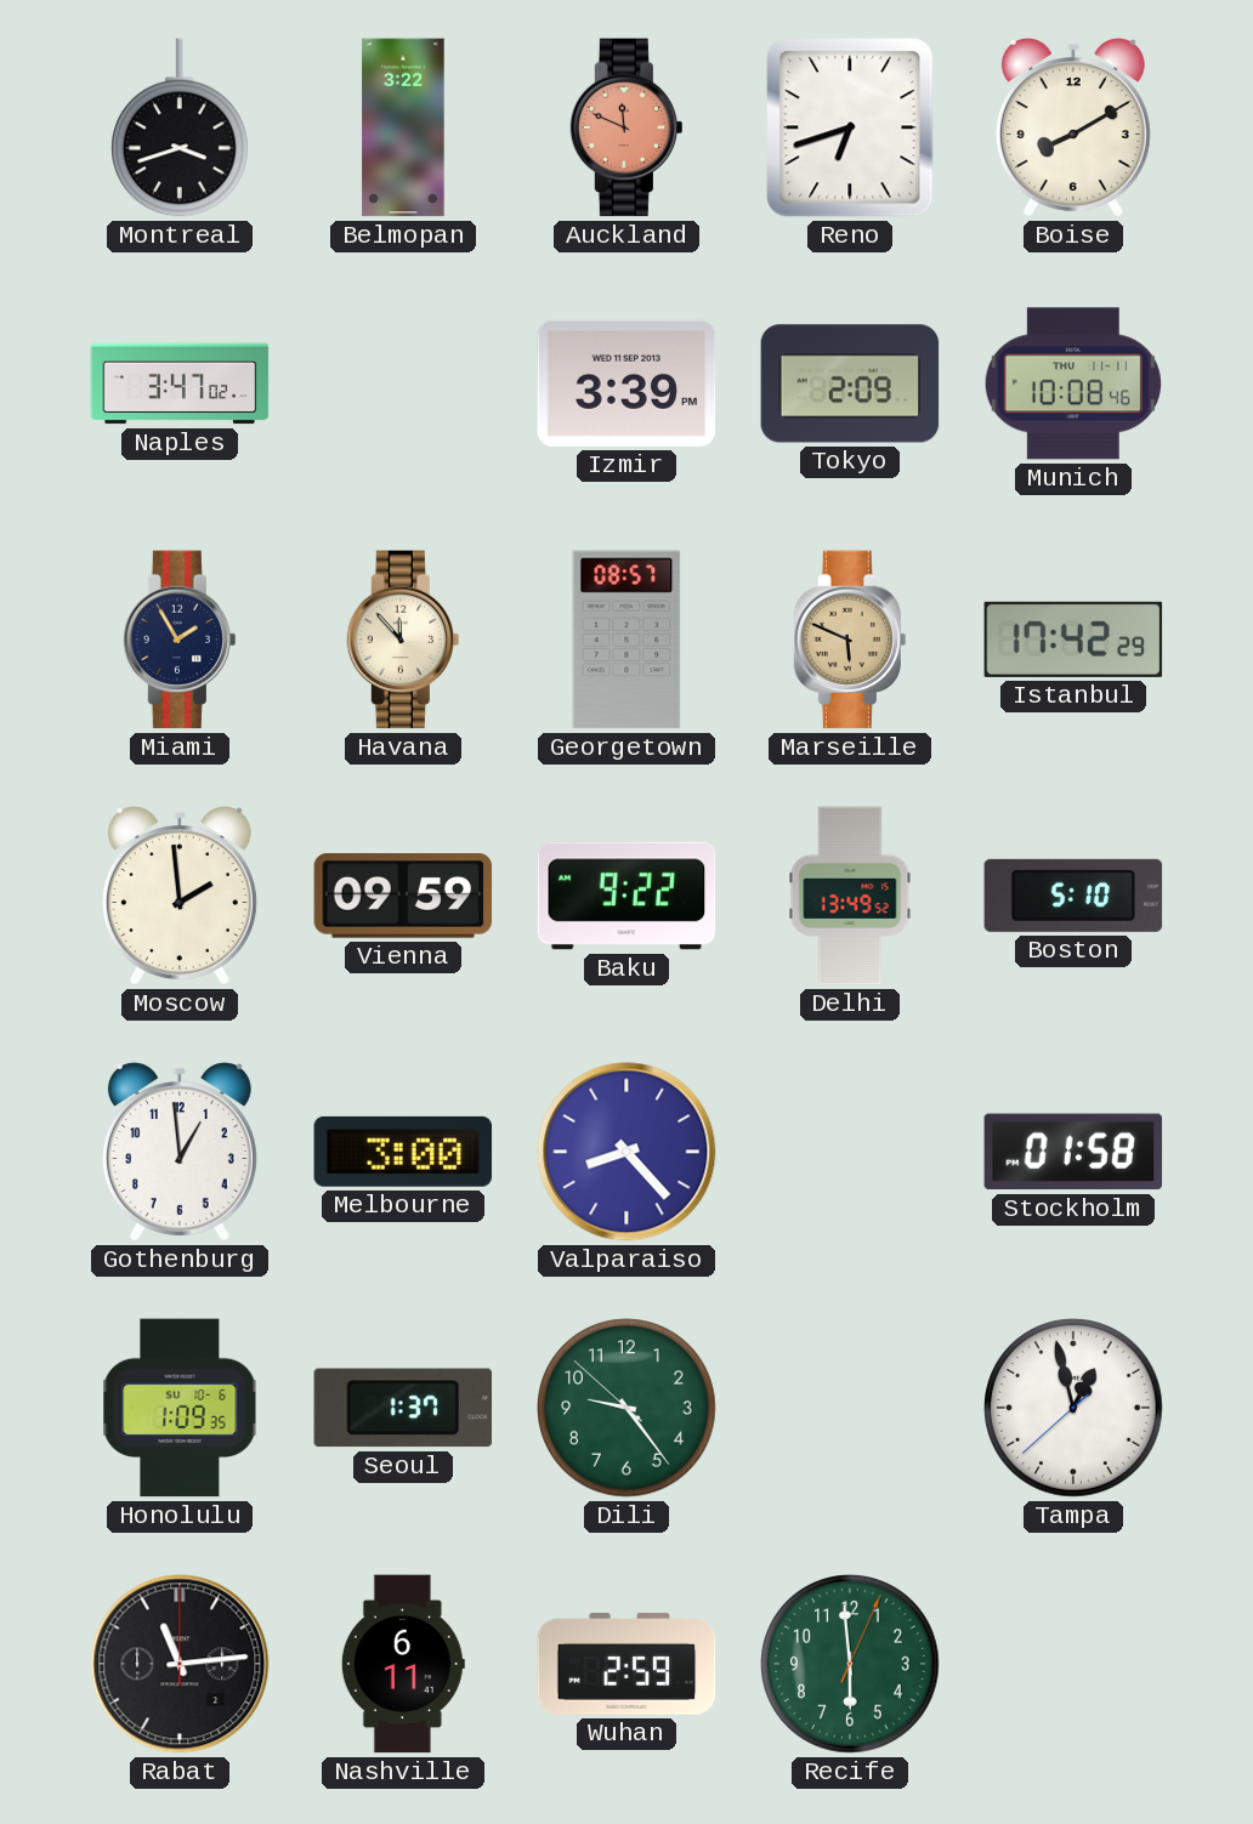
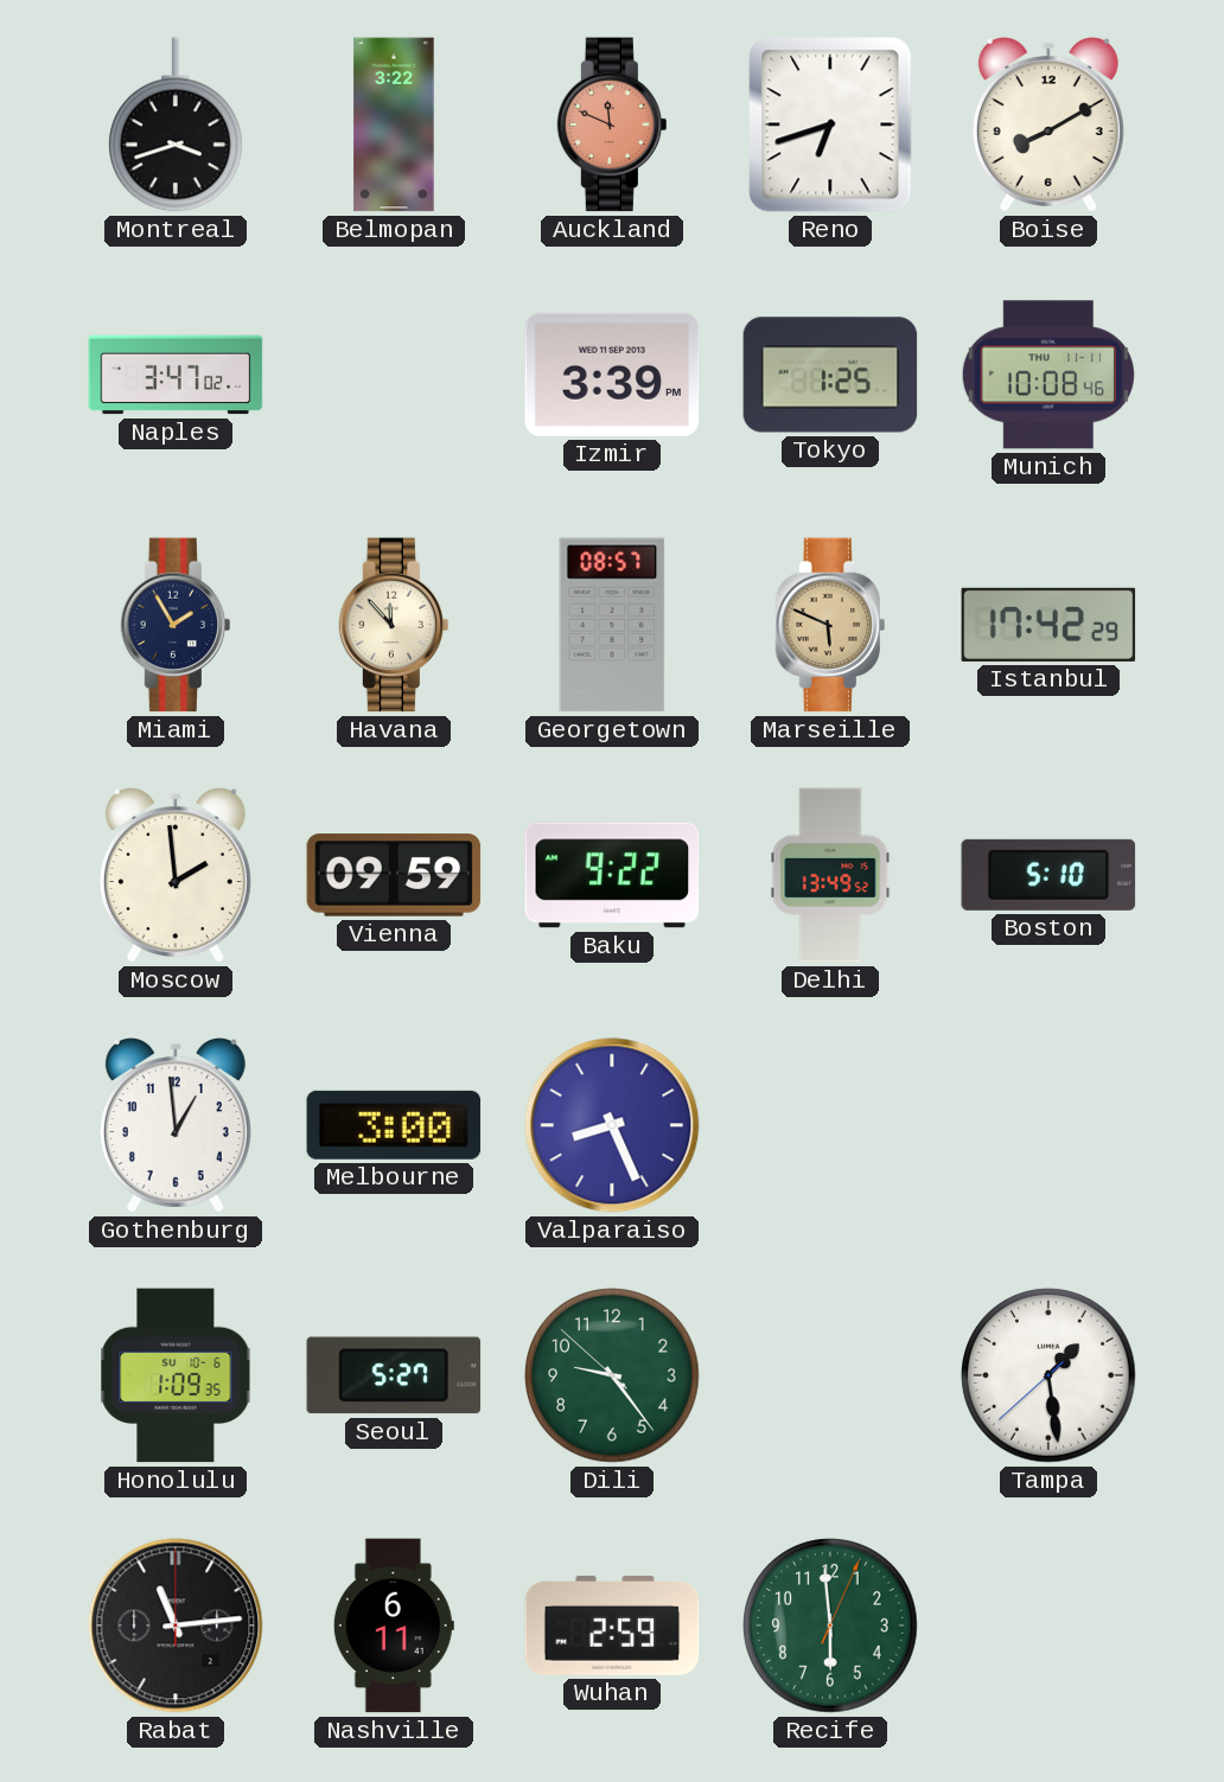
Tokyo: 2:09 -> 1:25
Valparaiso: 8:23 -> 8:26
Stockholm: 01:58 -> none
Seoul: 1:37 -> 5:27
Tampa: 12:57 -> 1:28
